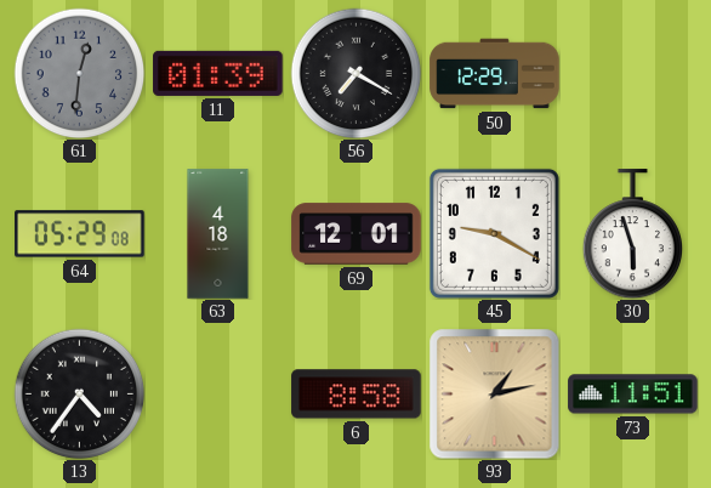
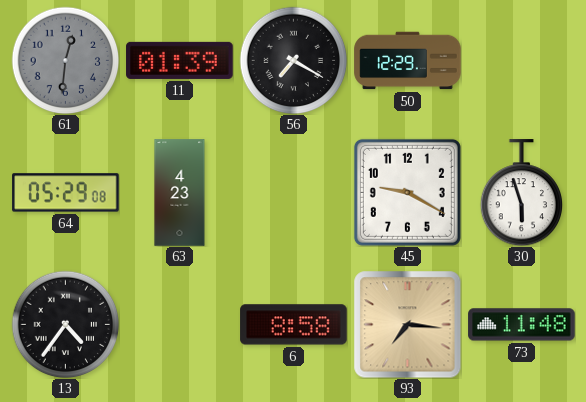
63: 4:18 -> 4:23
69: 12:01 -> none
93: 1:13 -> 7:16
73: 11:51 -> 11:48
